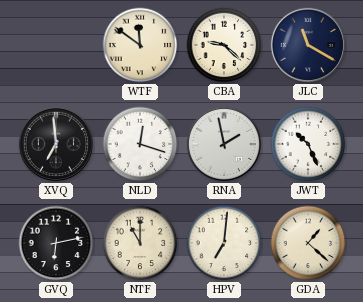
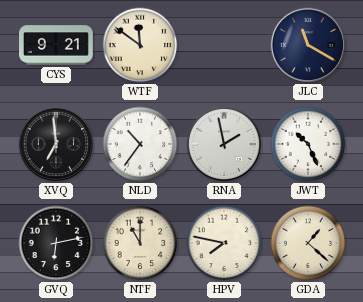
CYS: none -> 9:21
CBA: 9:22 -> none
NLD: 12:18 -> 10:36
HPV: 7:01 -> 7:47
